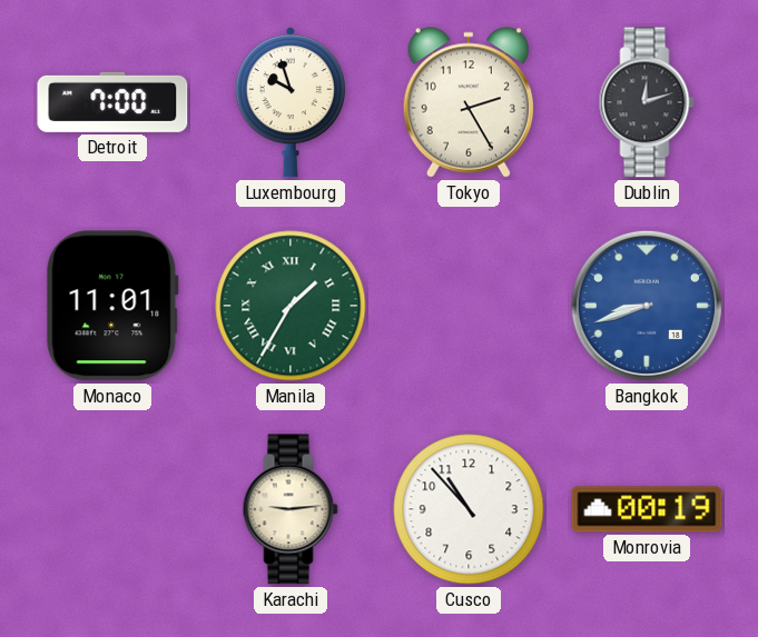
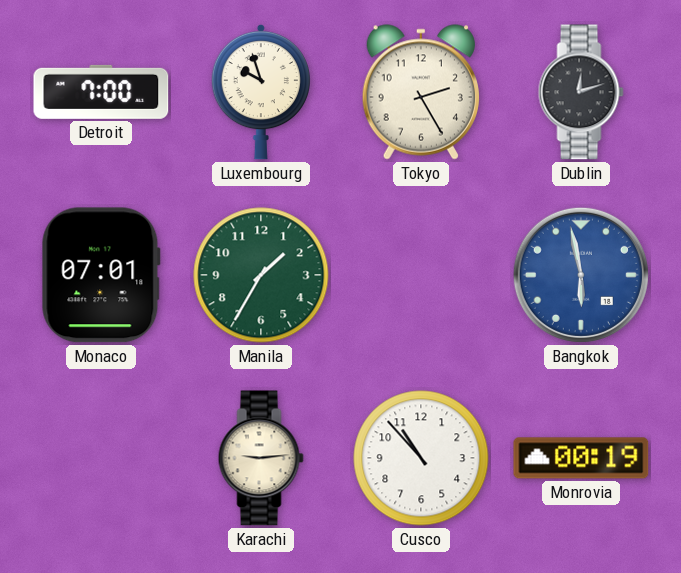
Monaco: 11:01 -> 07:01
Manila numerals: Roman -> Arabic
Bangkok: 8:42 -> 5:58
